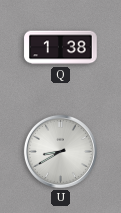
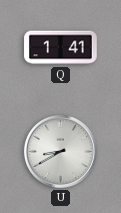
Q: 1:38 -> 1:41
